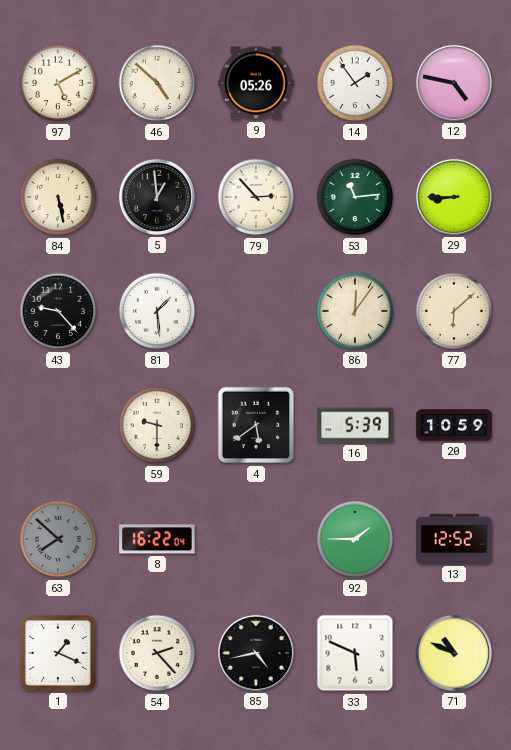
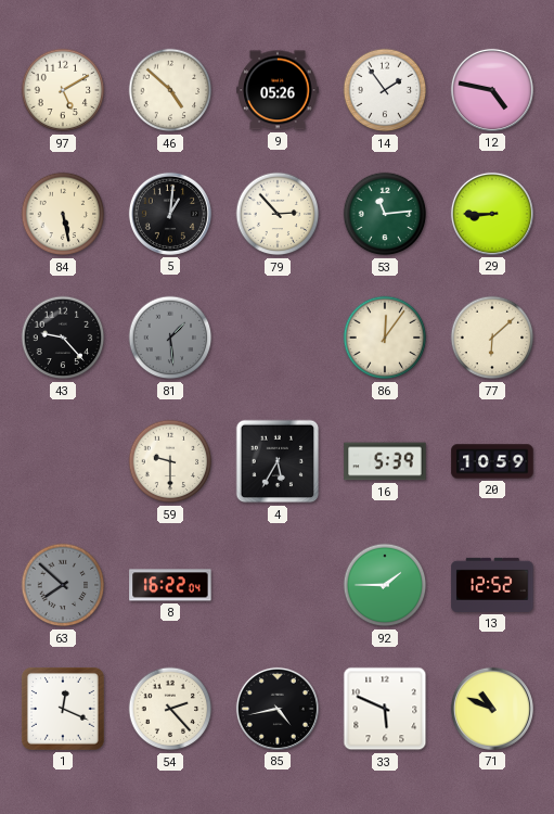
5: 12:59 -> 1:01
81 dial: white -> grey
4: 5:39 -> 5:35
1: 1:19 -> 12:19
